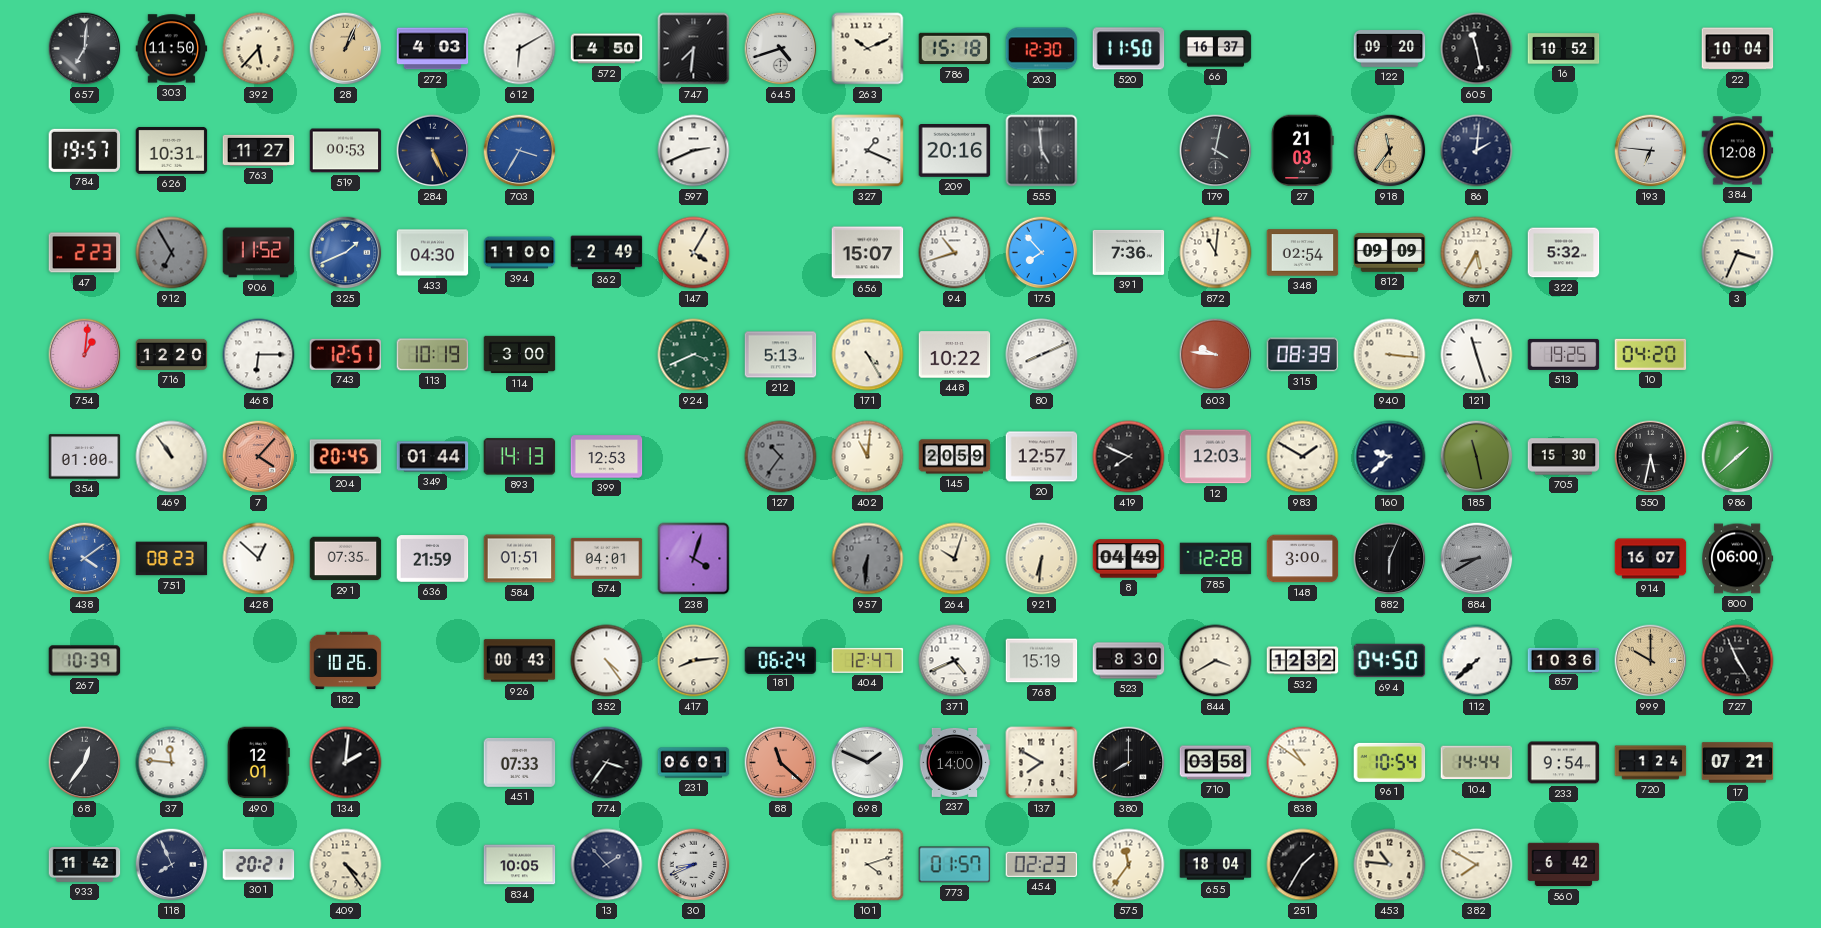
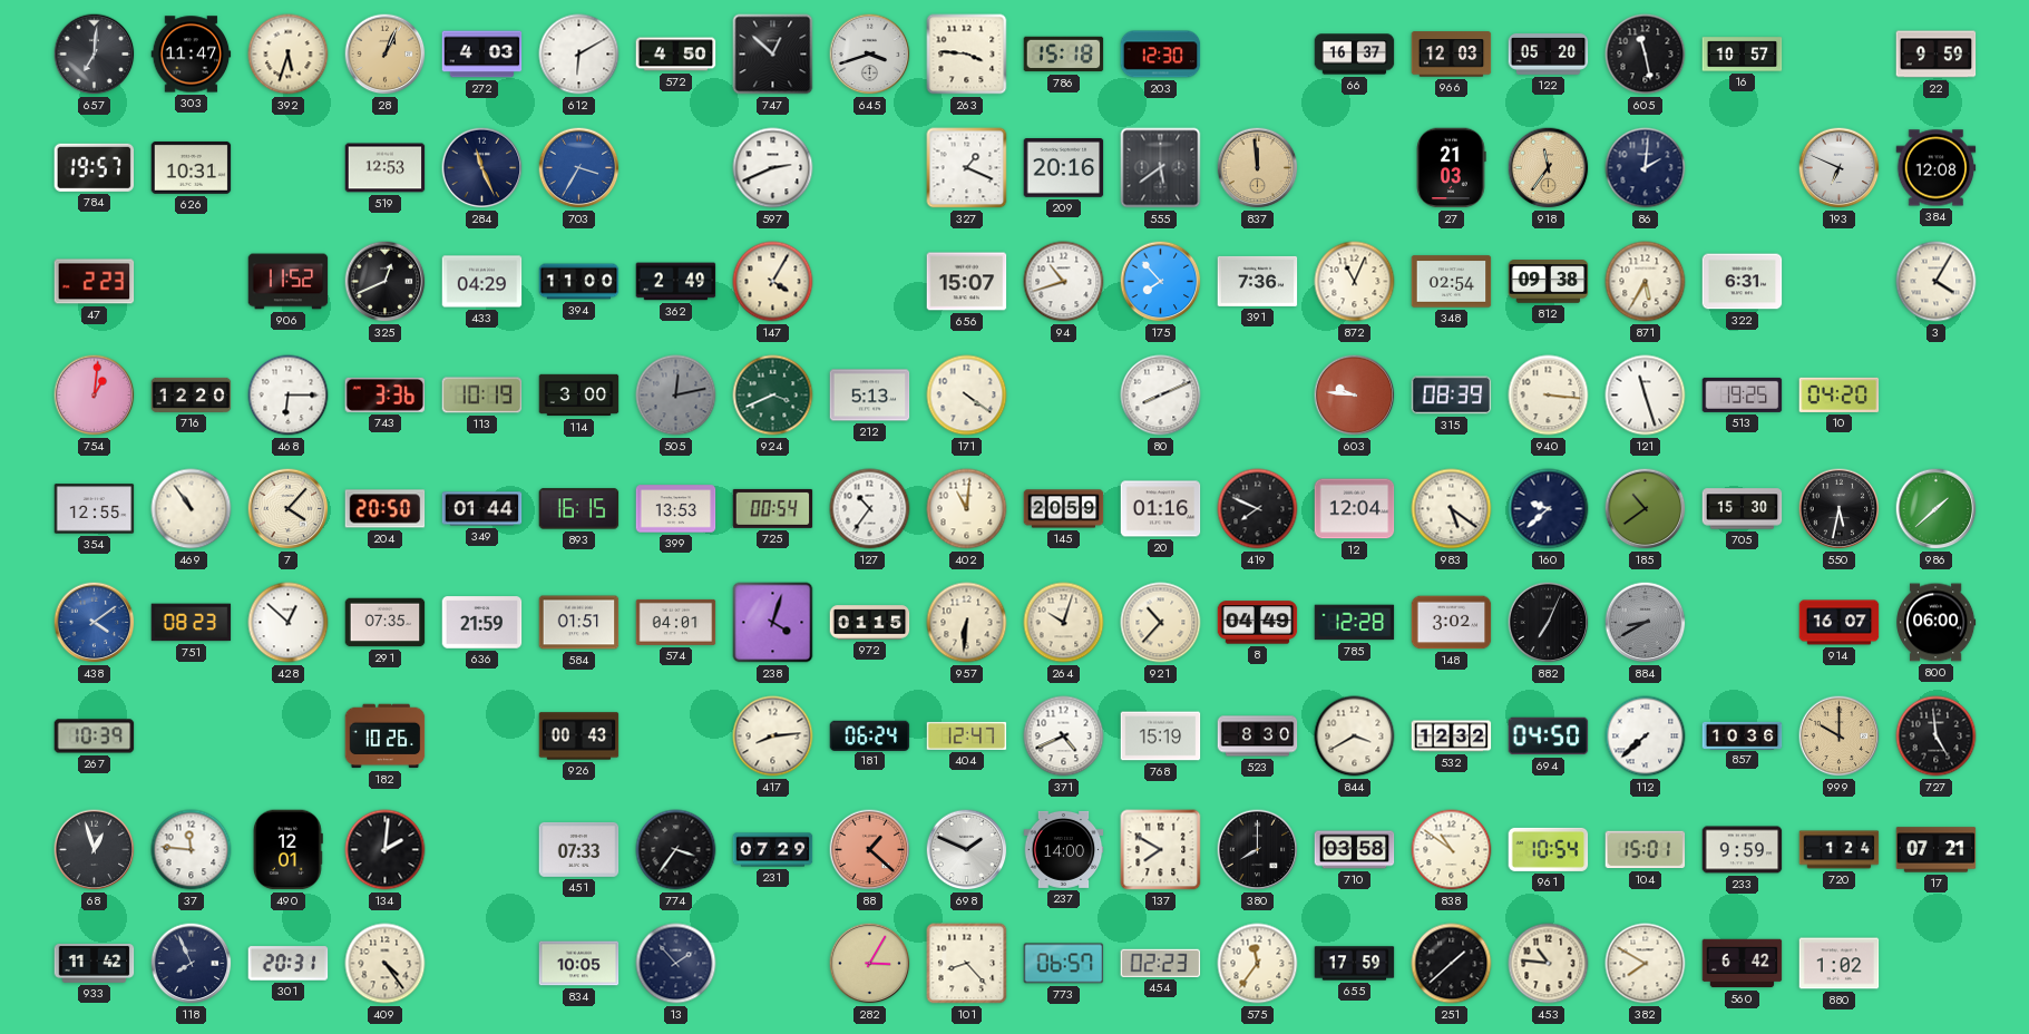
303: 11:50 -> 11:47
392: 5:37 -> 5:33
747: 7:31 -> 12:52
645: 4:42 -> 3:42
263: 10:11 -> 3:46
520: 11:50 -> none
966: none -> 12:03
122: 09:20 -> 05:20
16: 10:52 -> 10:57
22: 10:04 -> 9:59
763: 11:27 -> none
519: 00:53 -> 12:53
284: 5:26 -> 11:26
555: 4:59 -> 5:39
837: none -> 11:59
179: 4:02 -> none
193: 6:46 -> 6:49
912: 6:55 -> none
325: 1:41 -> 12:41
325 dial: blue -> black
433: 04:30 -> 04:29
872: 11:01 -> 11:04
812: 09:09 -> 09:38
322: 5:32 -> 6:31
3: 3:34 -> 4:05
743: 12:51 -> 3:36
505: none -> 12:13
171: 4:25 -> 4:21
448: 10:22 -> none
354: 01:00 -> 12:55
7 dial: salmon -> cream
204: 20:45 -> 20:50
893: 14:13 -> 16:15
399: 12:53 -> 13:53
725: none -> 00:54
127 dial: grey -> white
20: 12:57 -> 01:16
12: 12:03 -> 12:04
983: 1:50 -> 5:21
185: 11:28 -> 10:39
972: none -> 01:15
957 dial: grey -> cream
921: 6:31 -> 10:37
148: 3:00 -> 3:02
882: 6:04 -> 7:04
352: 4:24 -> none
727: 4:56 -> 4:59
68: 12:36 -> 12:57
231: 06:01 -> 07:29
88: 11:22 -> 1:22
104: 14:44 -> 15:01
233: 9:54 -> 9:59
301: 20:21 -> 20:31
30: 8:41 -> none
282: none -> 3:05
101: 4:12 -> 8:23
773: 01:57 -> 06:57
655: 18:04 -> 17:59
251: 1:35 -> 1:38
880: none -> 1:02
